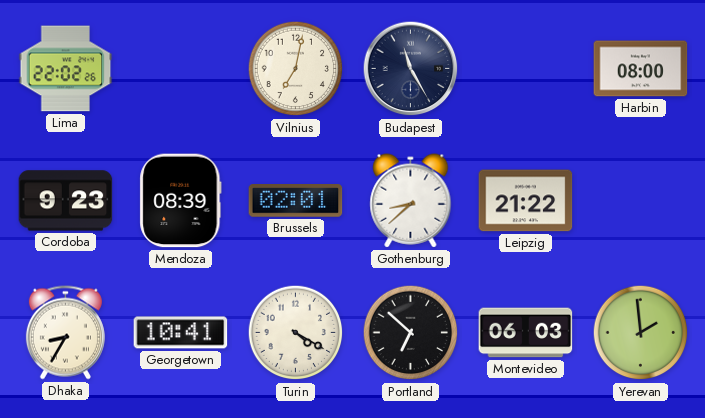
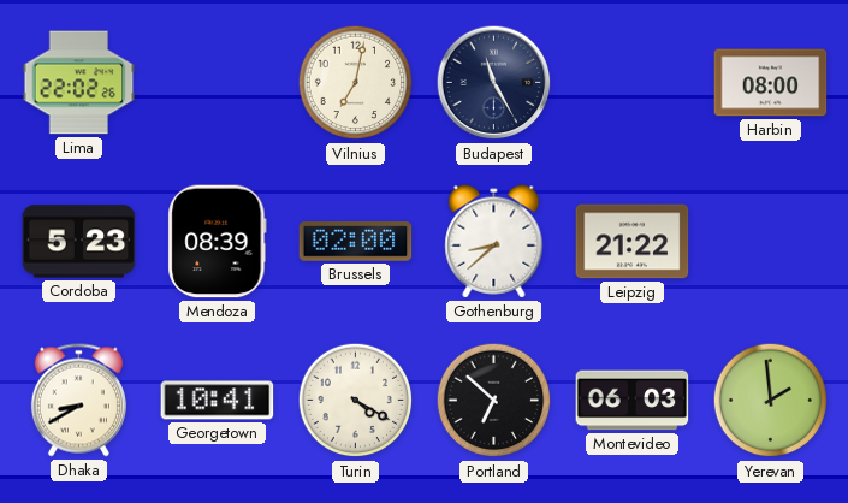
Cordoba: 9:23 -> 5:23
Brussels: 02:01 -> 02:00
Dhaka: 8:35 -> 8:40
